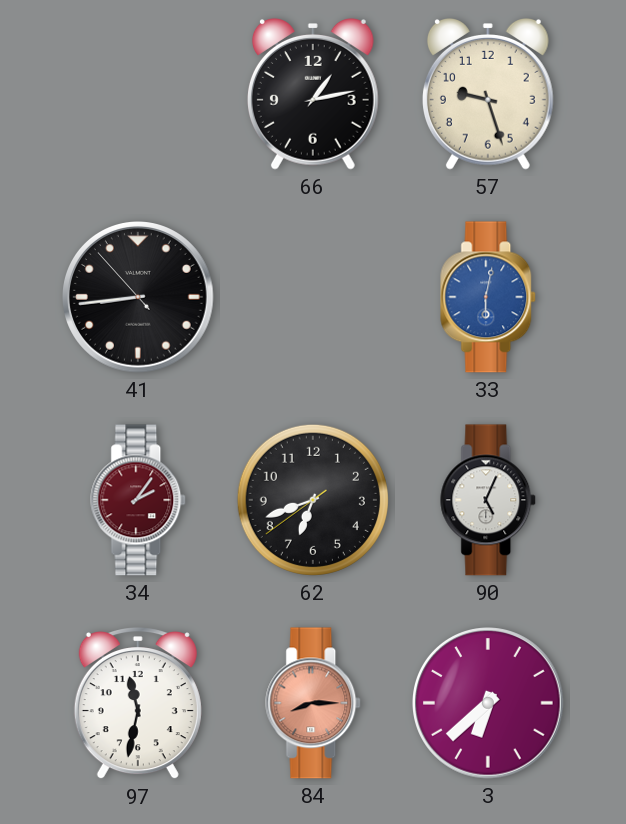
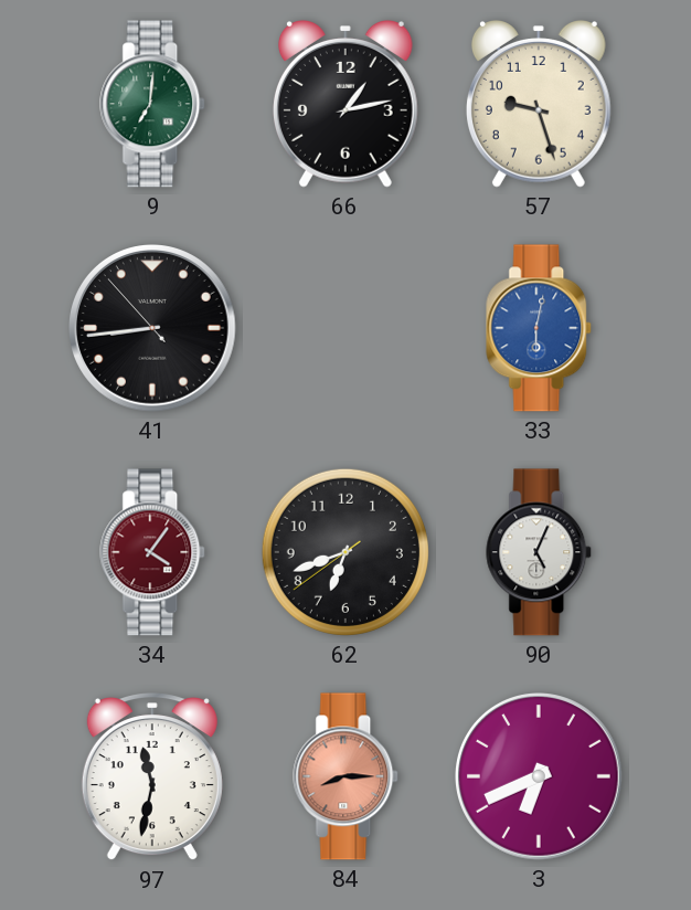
9: none -> 7:01
34: 2:06 -> 4:06
3: 6:38 -> 6:41
